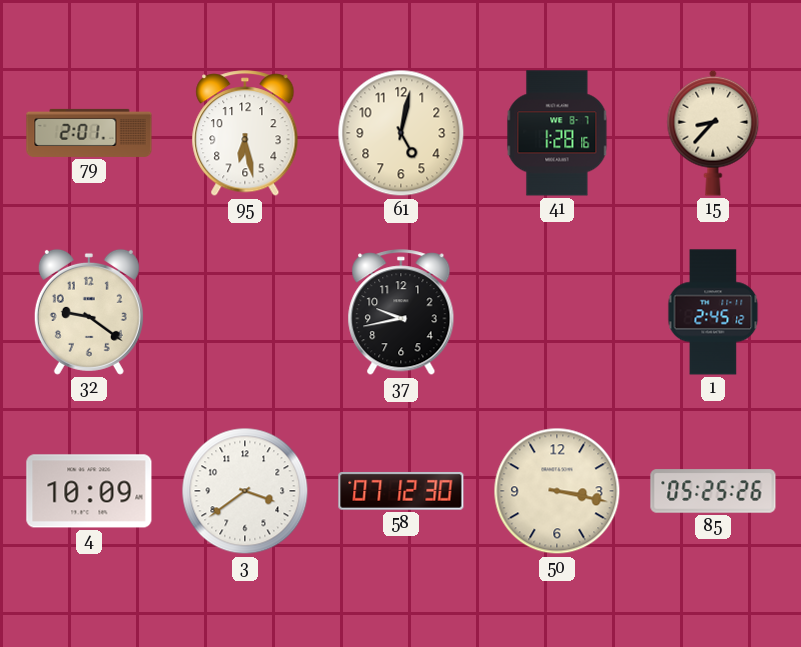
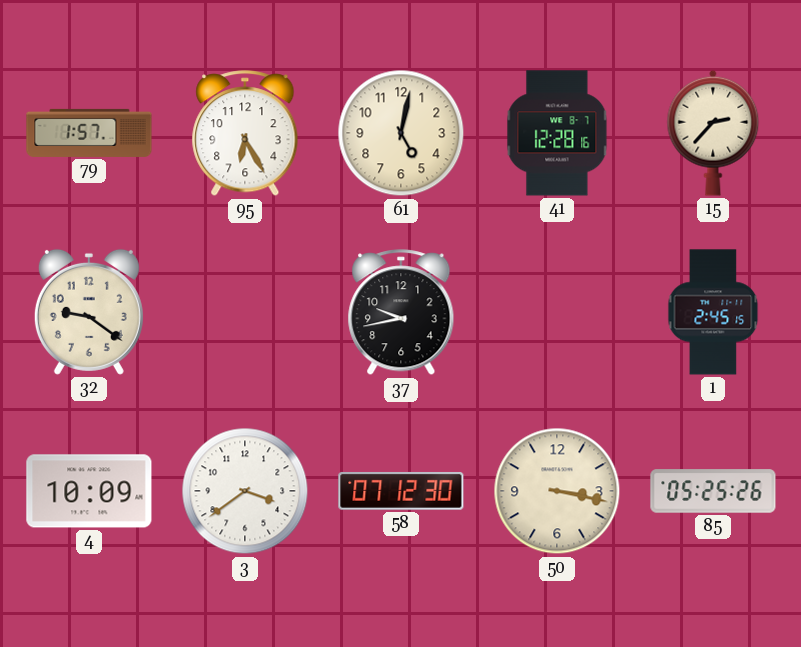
79: 2:01 -> 1:57
95: 6:28 -> 6:25
41: 1:28 -> 12:28
15: 8:37 -> 2:37
1: 2:45:12 -> 2:45:15
